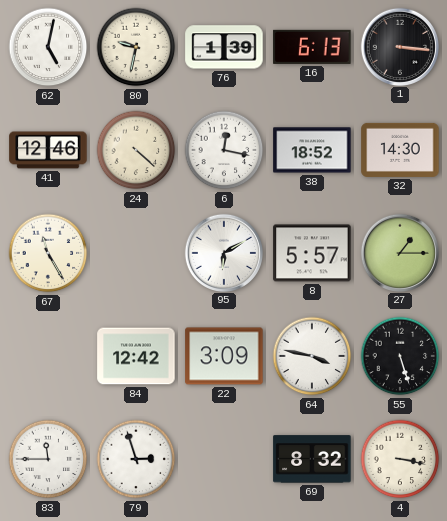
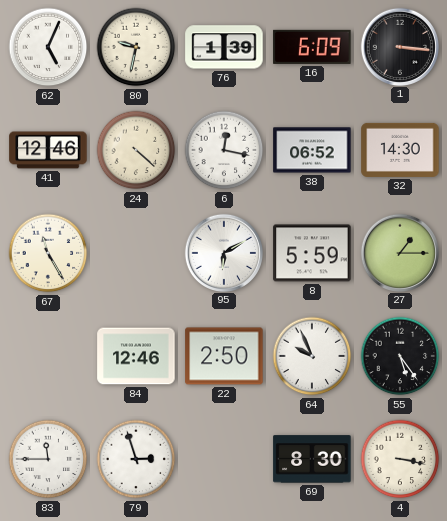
62: 5:02 -> 5:04
16: 6:13 -> 6:09
38: 18:52 -> 06:52
8: 5:57 -> 5:59
84: 12:42 -> 12:46
22: 3:09 -> 2:50
64: 3:47 -> 9:56
55: 5:27 -> 5:24
69: 8:32 -> 8:30
